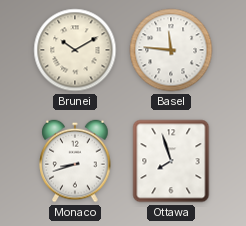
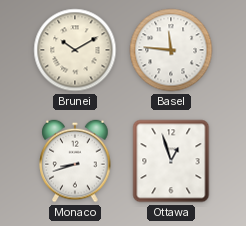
Ottawa: 7:57 -> 12:57
